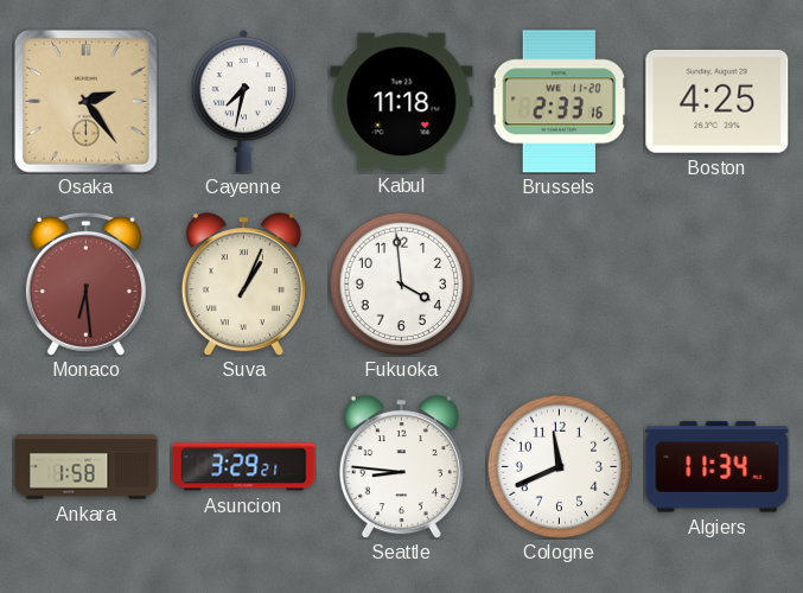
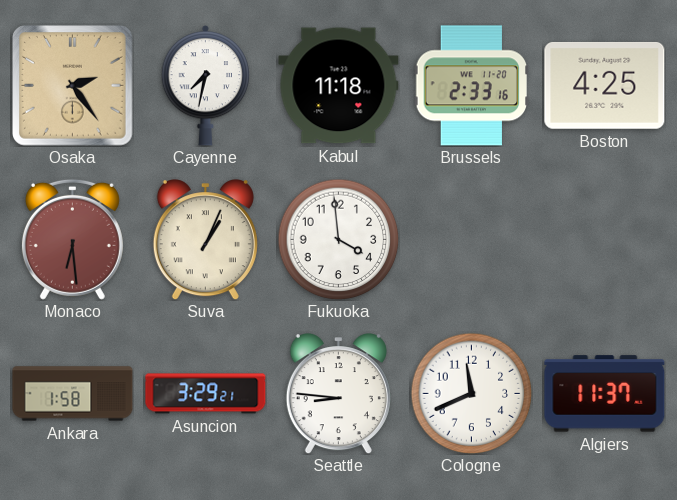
Algiers: 11:34 -> 11:37
